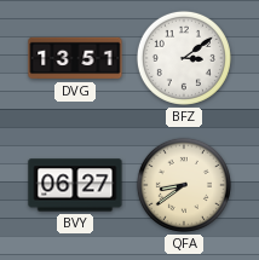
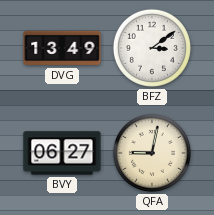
DVG: 13:51 -> 13:49
QFA: 8:39 -> 9:02
